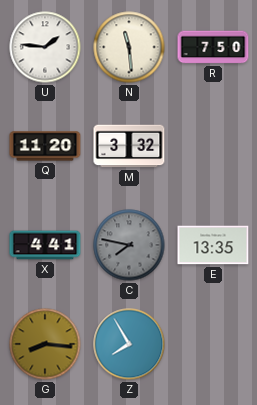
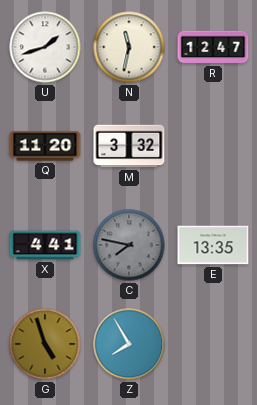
U: 1:46 -> 1:42
N: 11:29 -> 11:32
R: 7:50 -> 12:47
G: 8:16 -> 4:57
